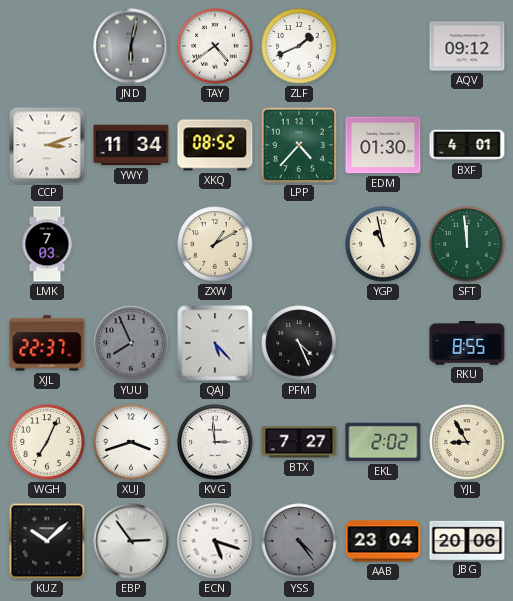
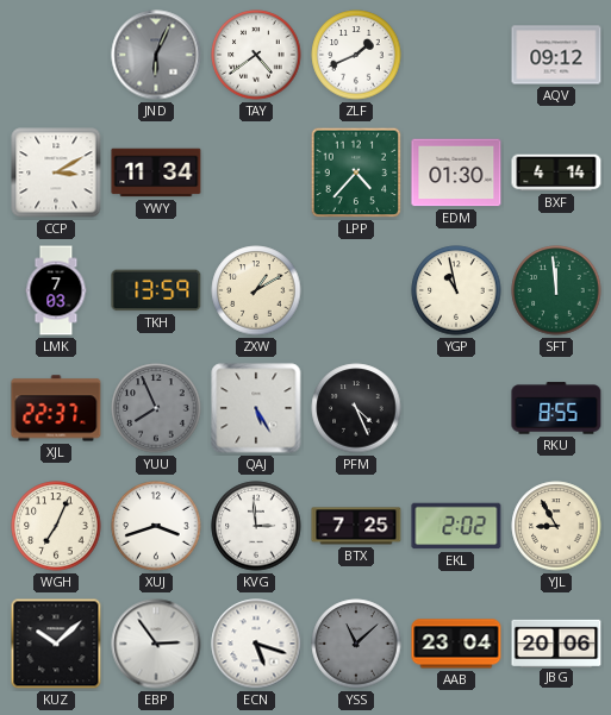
JND: 6:02 -> 6:04
CCP: 3:12 -> 3:10
XKQ: 08:52 -> none
BXF: 4:01 -> 4:14
TKH: none -> 13:59
QAJ: 5:23 -> 5:25
BTX: 7:27 -> 7:25
YSS: 4:24 -> 11:08
